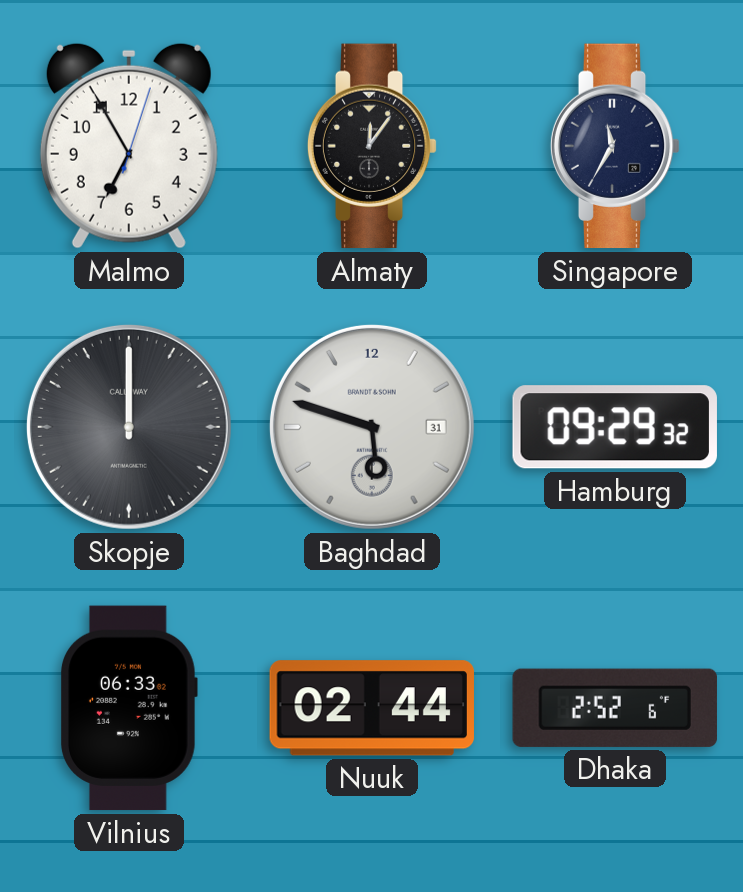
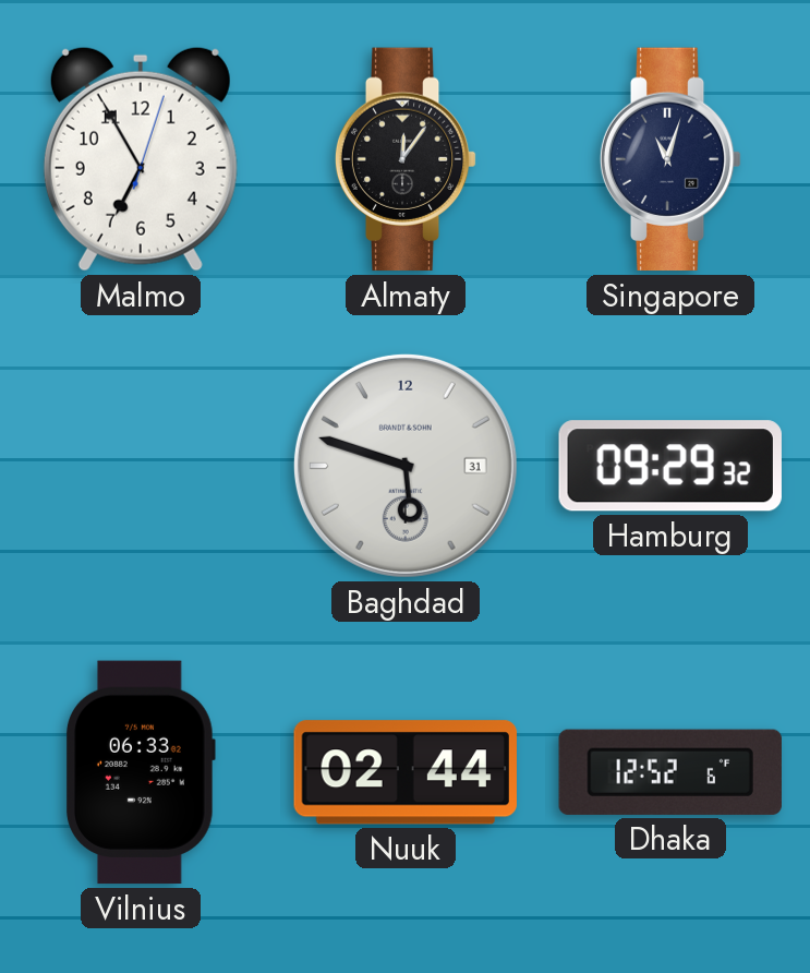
Singapore: 11:35 -> 11:03
Skopje: 12:00 -> none
Dhaka: 2:52 -> 12:52
